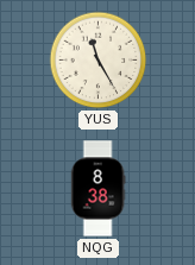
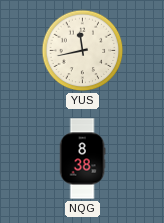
YUS: 11:25 -> 11:43
